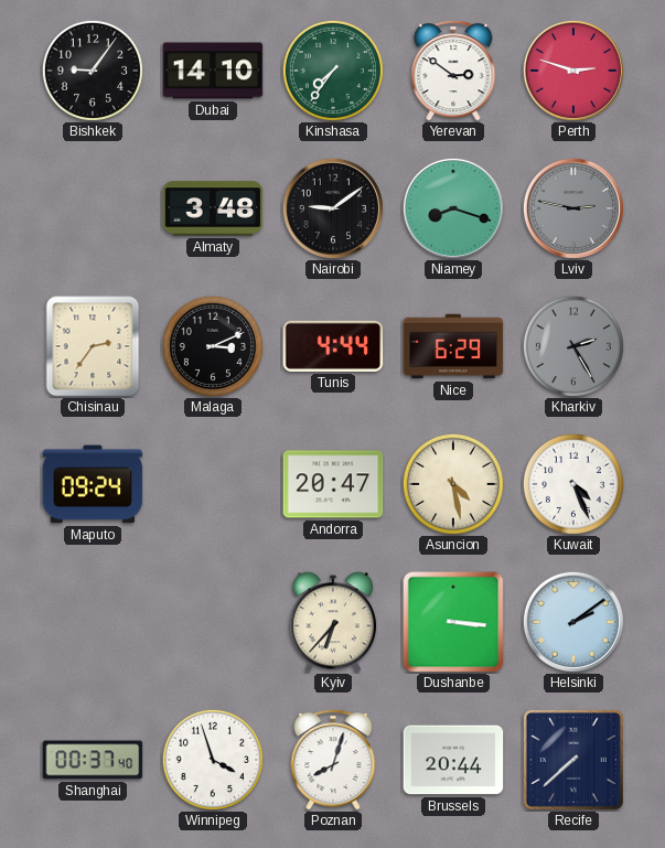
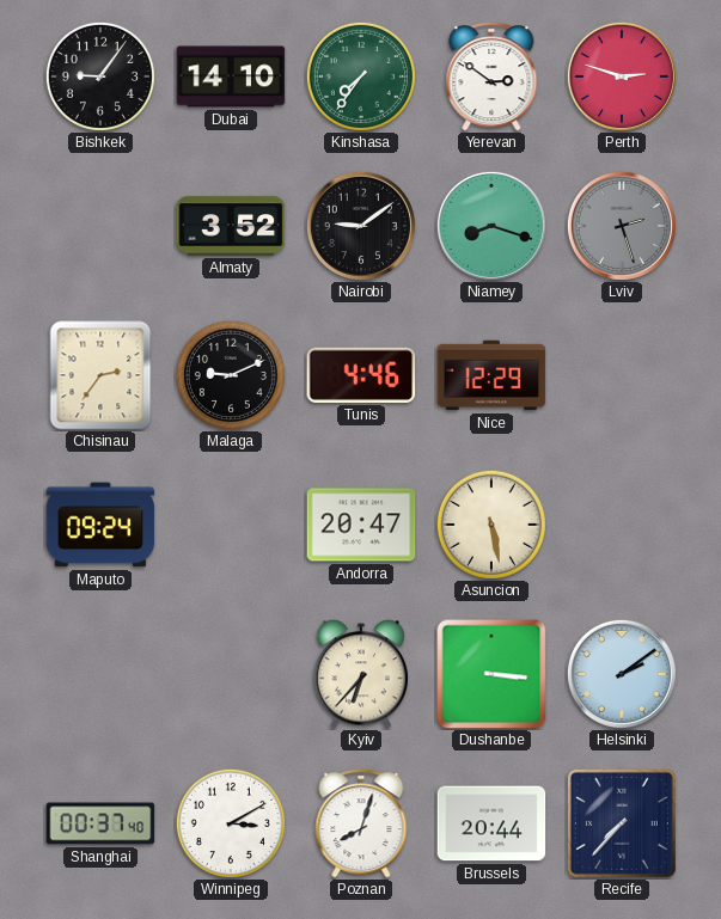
Almaty: 3:48 -> 3:52
Lviv: 2:47 -> 2:27
Malaga: 3:11 -> 9:11
Tunis: 4:44 -> 4:46
Nice: 6:29 -> 12:29
Kharkiv: 2:25 -> none
Asuncion: 4:28 -> 5:28
Kuwait: 4:26 -> none
Winnipeg: 3:57 -> 3:10
Recife: 7:38 -> 7:37
